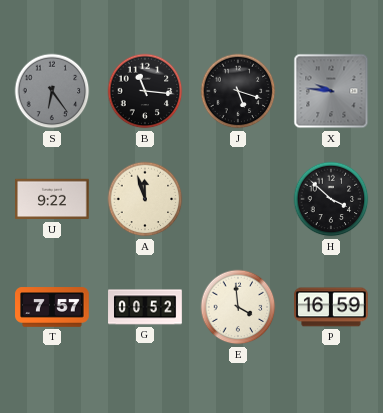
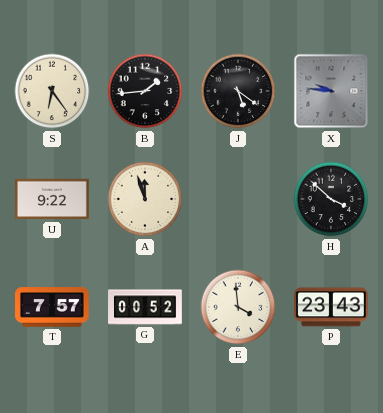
S dial: grey -> cream
B: 11:16 -> 1:44
J: 5:18 -> 5:21
P: 16:59 -> 23:43
